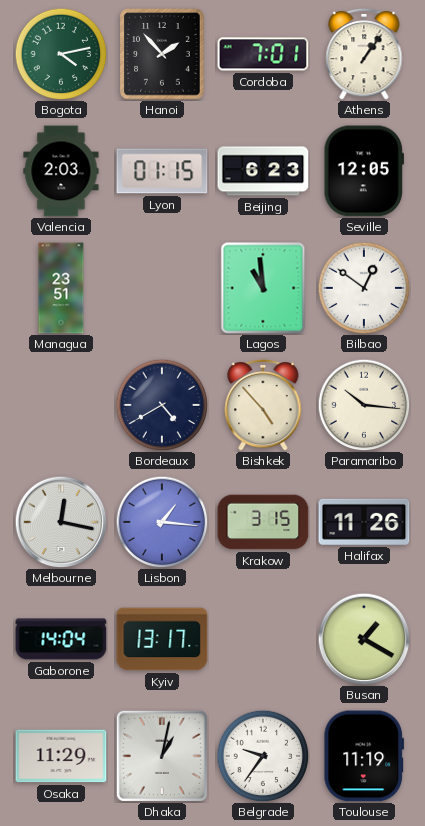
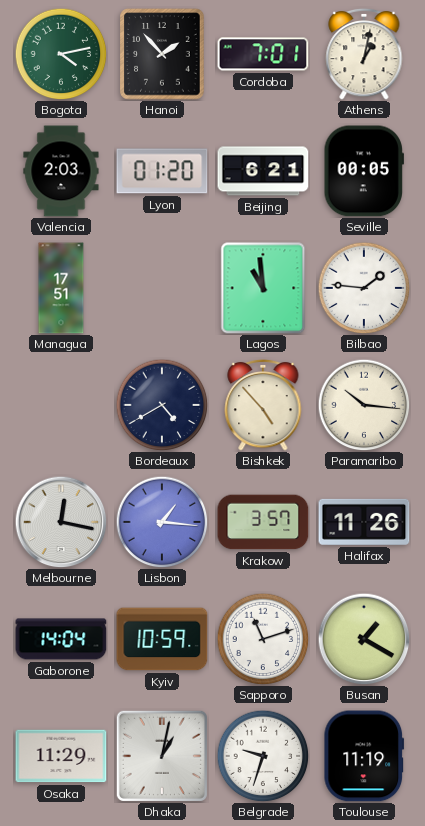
Athens: 1:06 -> 1:02
Lyon: 01:15 -> 01:20
Beijing: 6:23 -> 6:21
Seville: 12:05 -> 00:05
Managua: 23:51 -> 17:51
Bilbao: 12:51 -> 1:46
Krakow: 3:15 -> 3:57
Kyiv: 13:17 -> 10:59
Sapporo: none -> 11:12
Belgrade: 9:36 -> 9:33
